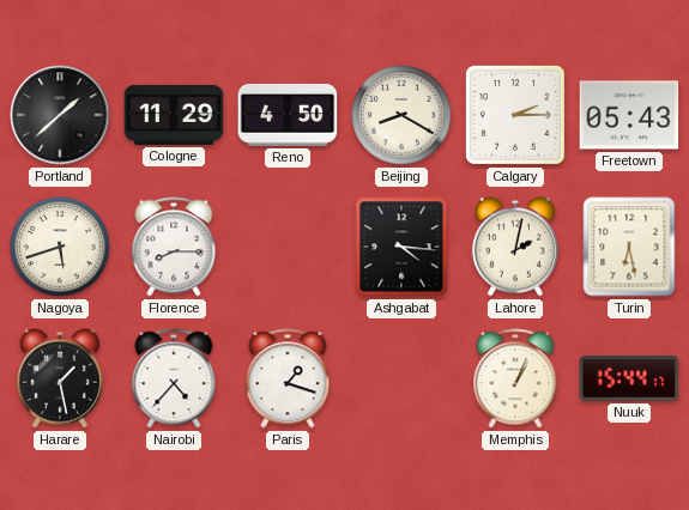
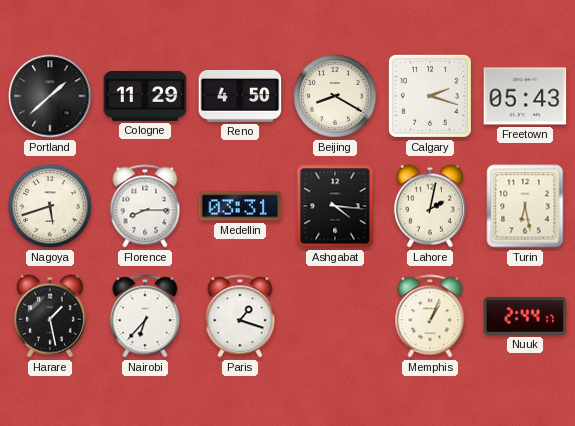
Calgary: 2:15 -> 2:18
Medellin: none -> 03:31
Nairobi: 4:37 -> 6:37
Nuuk: 15:44 -> 2:44
